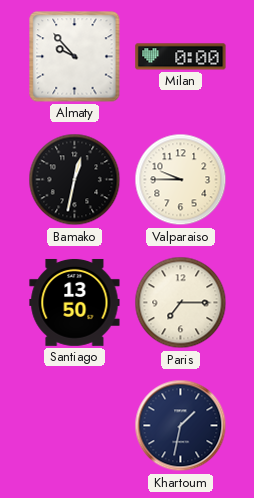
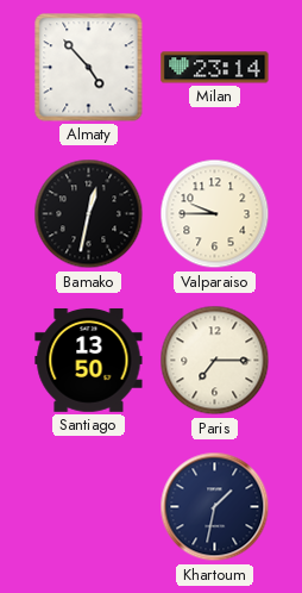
Almaty: 9:53 -> 4:53
Milan: 0:00 -> 23:14
